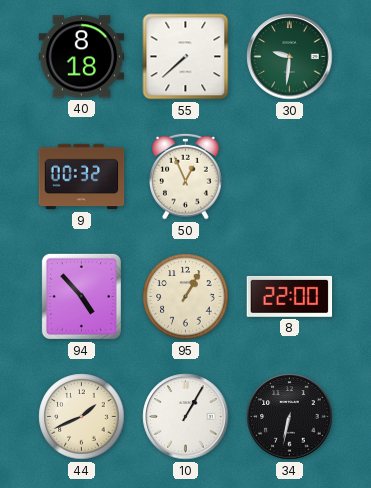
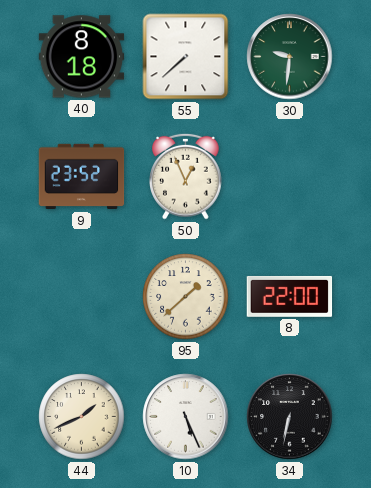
9: 00:32 -> 23:52
94: 4:53 -> none
95: 1:05 -> 1:38
10: 1:05 -> 5:26
